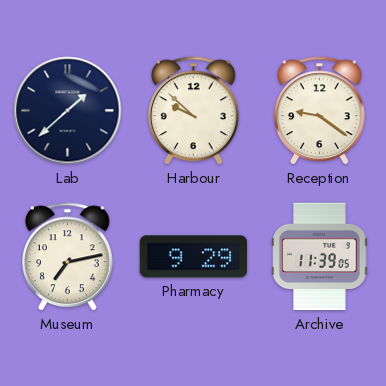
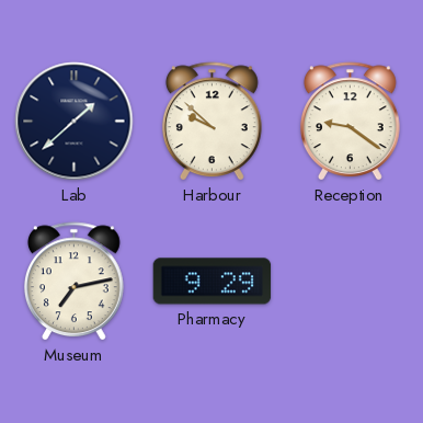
Archive: 11:39 -> none
